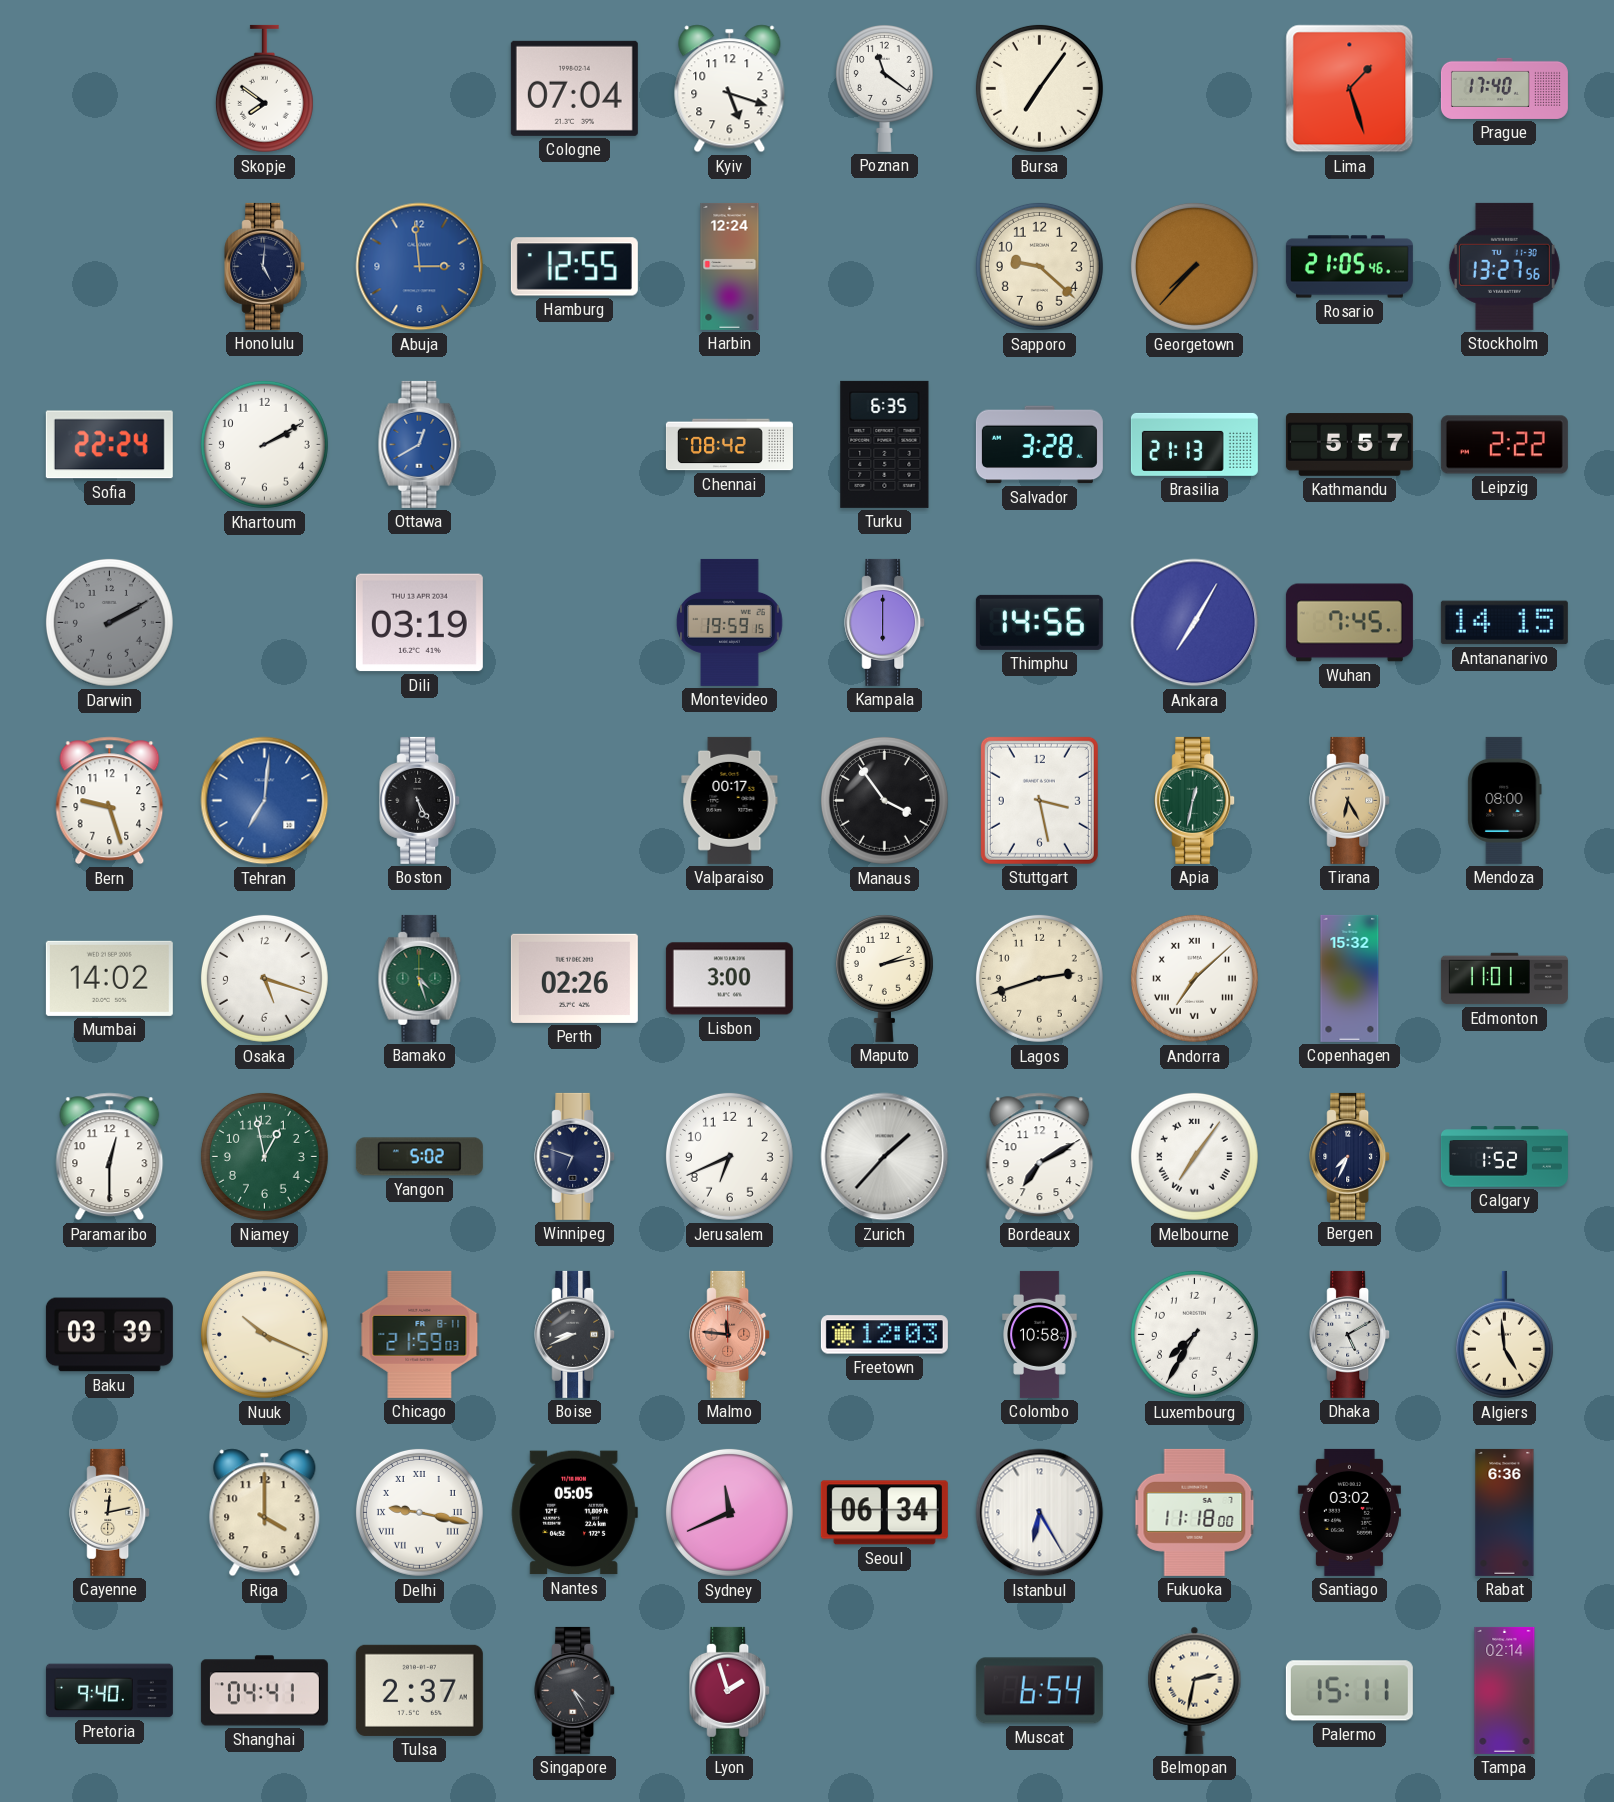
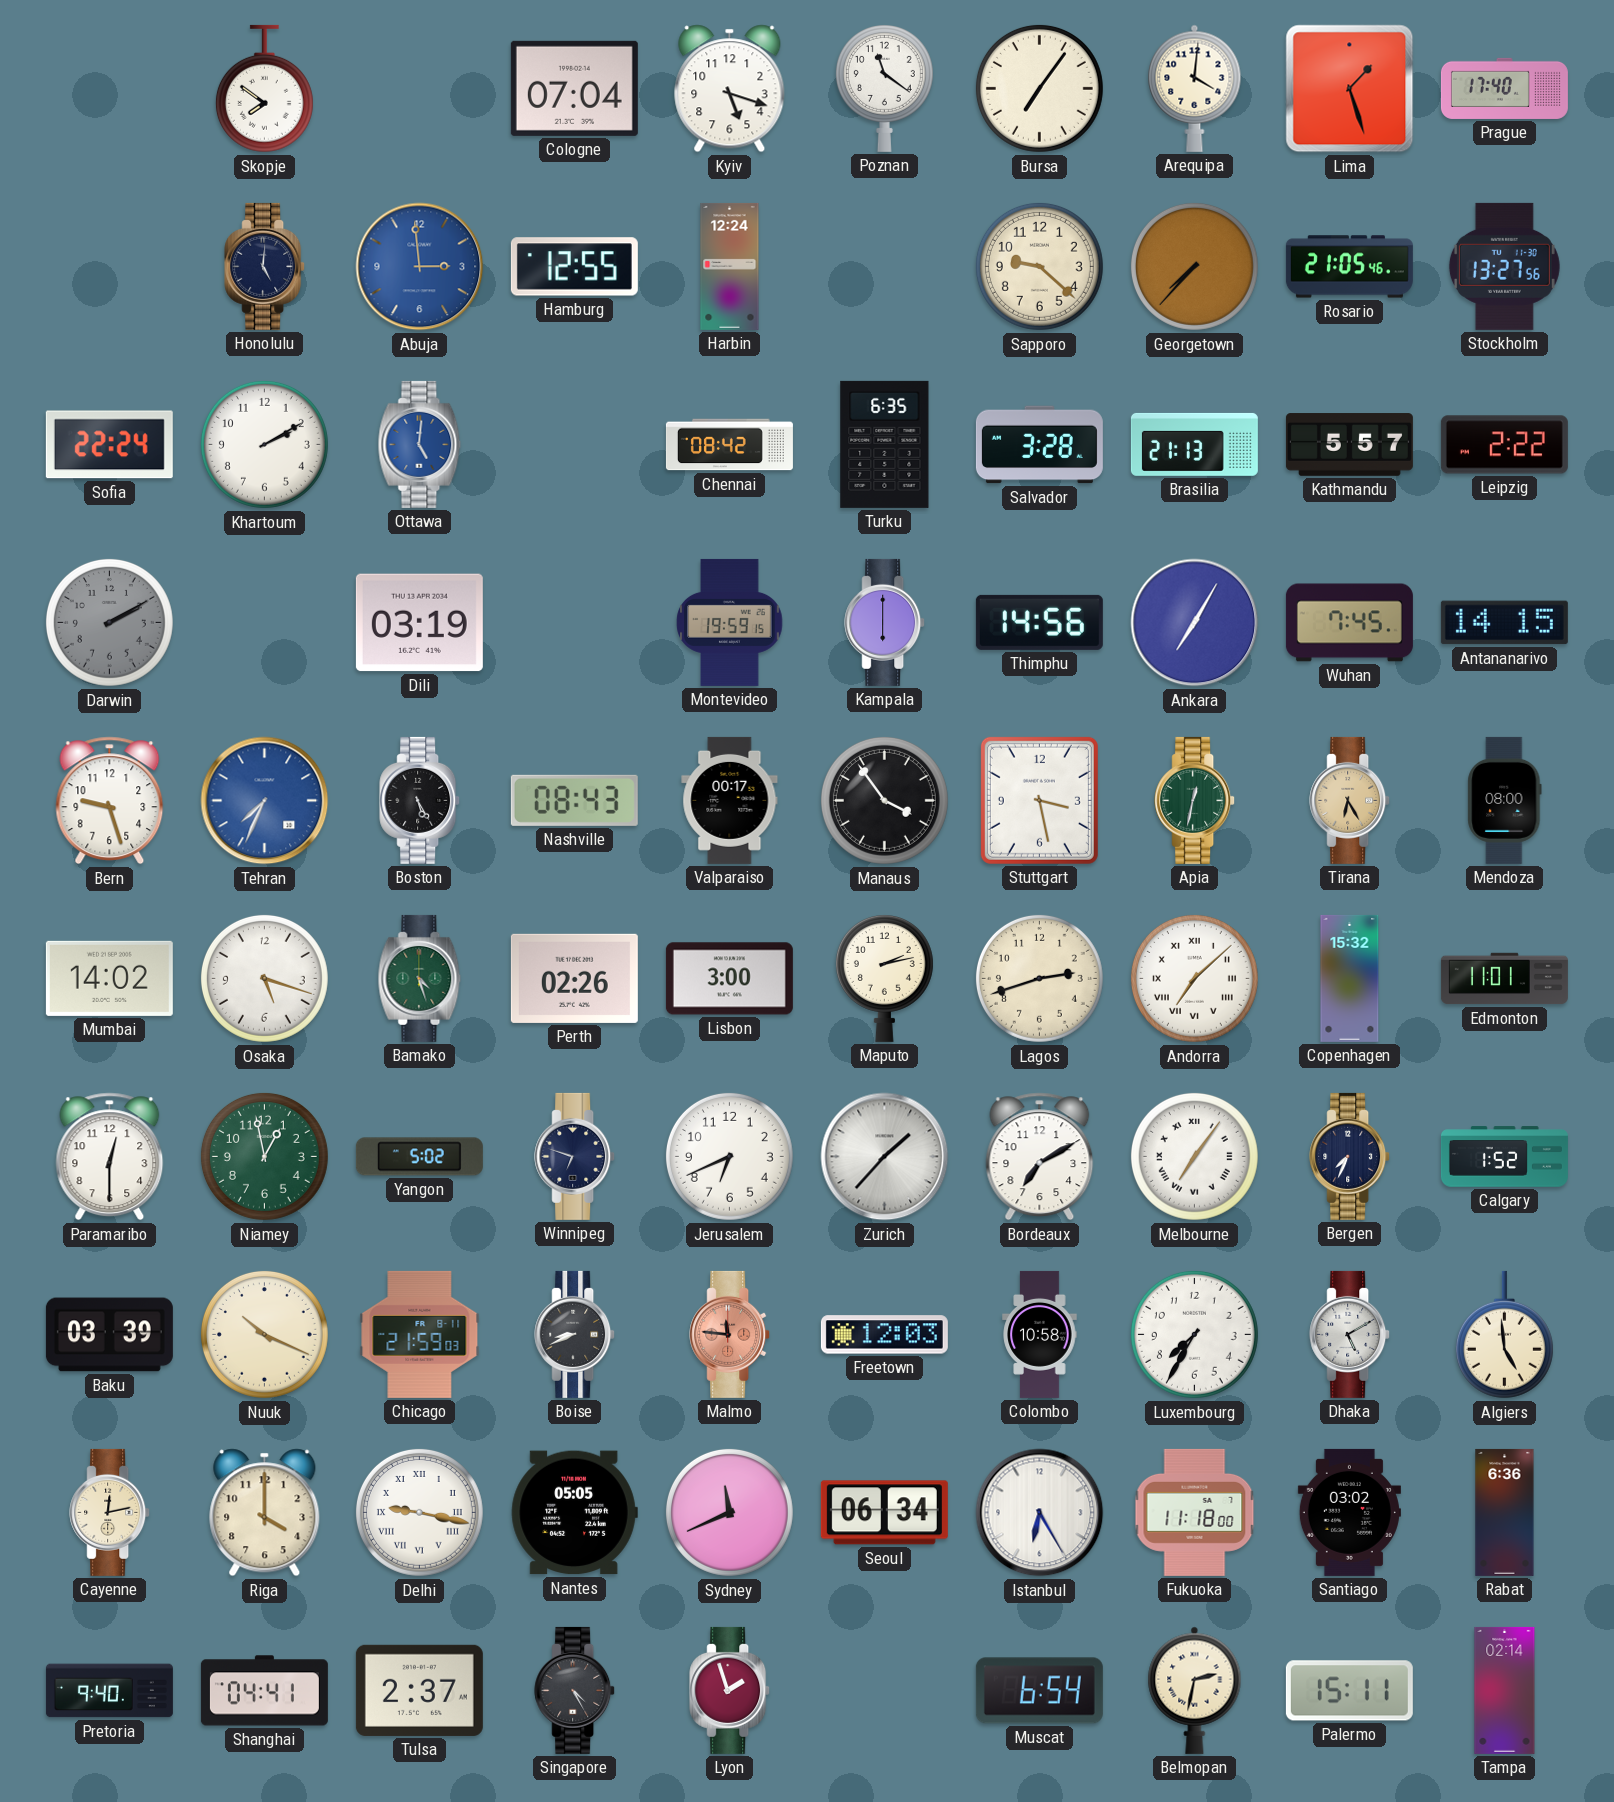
Arequipa: none -> 4:01
Ottawa: 12:40 -> 5:01
Tehran: 7:01 -> 7:34
Nashville: none -> 08:43
